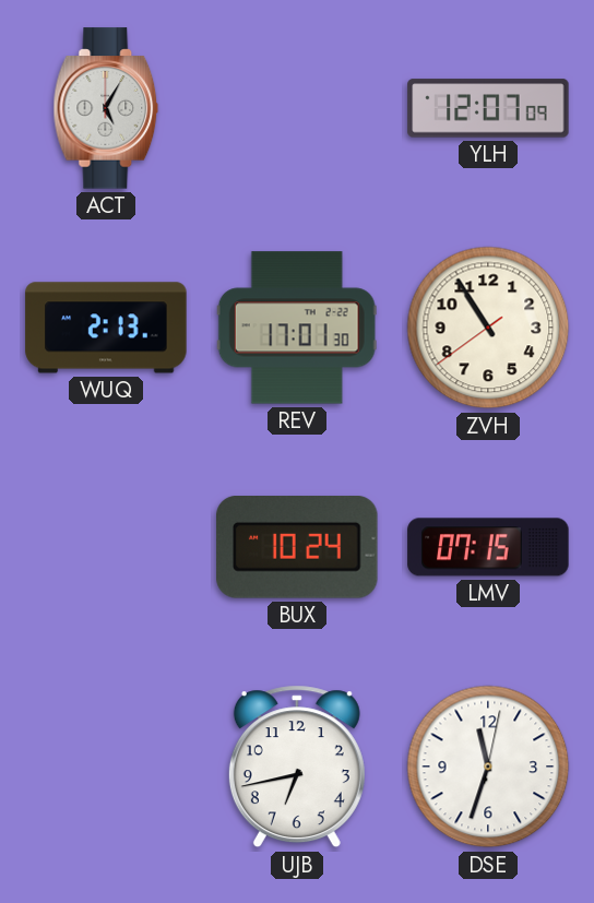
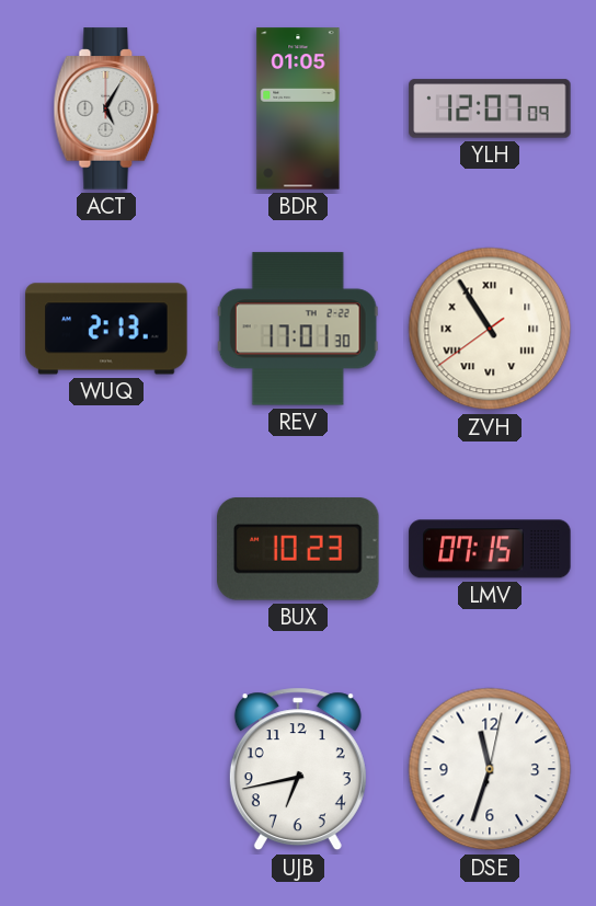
BDR: none -> 01:05
ZVH numerals: Arabic -> Roman
BUX: 10:24 -> 10:23
